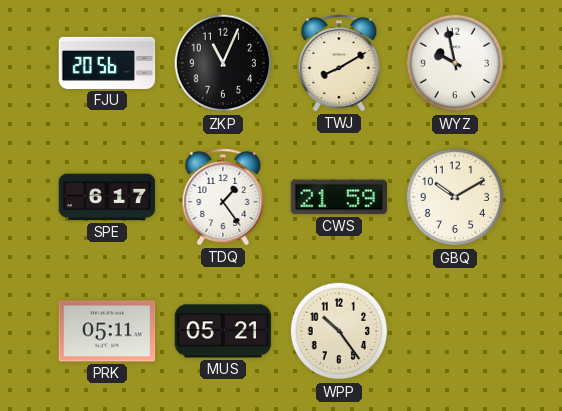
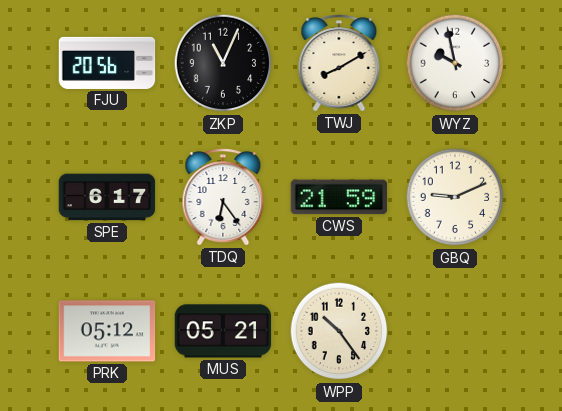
TDQ: 1:24 -> 6:24
GBQ: 10:10 -> 9:11
PRK: 05:11 -> 05:12
